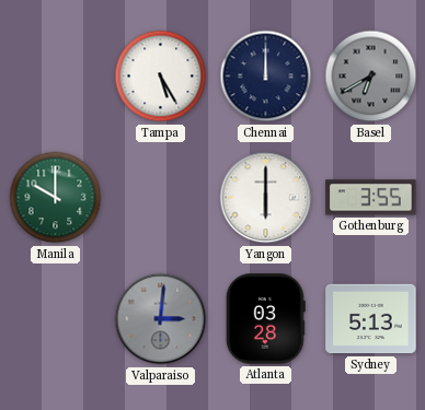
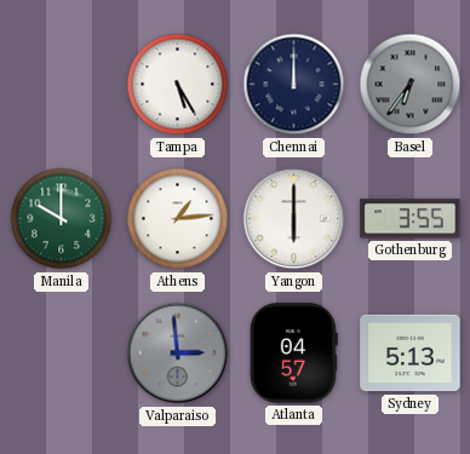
Basel: 6:40 -> 6:36
Athens: none -> 1:14
Valparaiso: 3:01 -> 2:59
Atlanta: 03:28 -> 04:57
